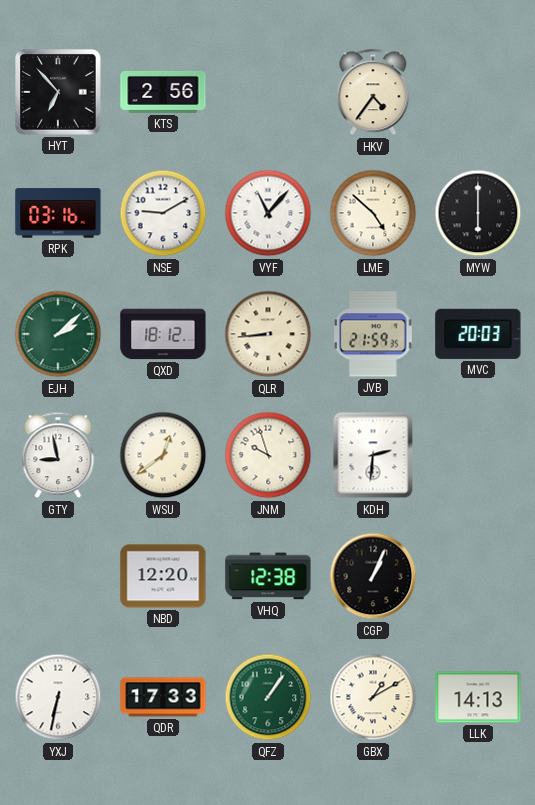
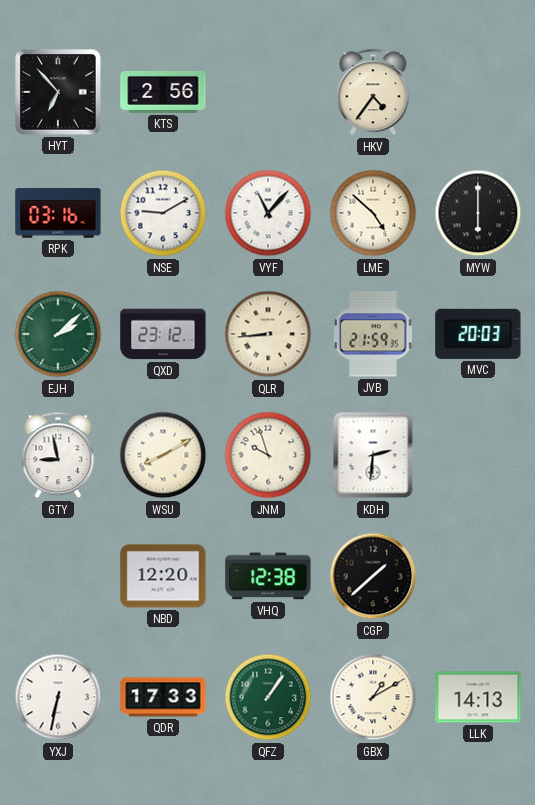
QXD: 18:12 -> 23:12
WSU: 12:39 -> 8:10
CGP: 1:04 -> 1:38
